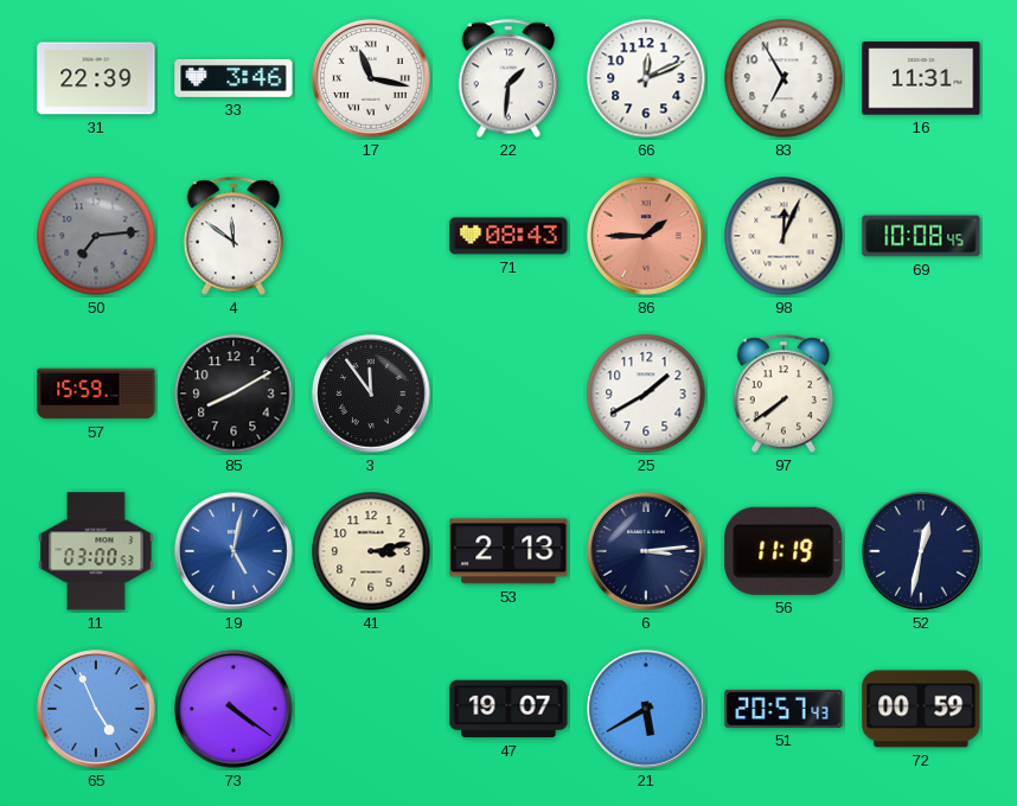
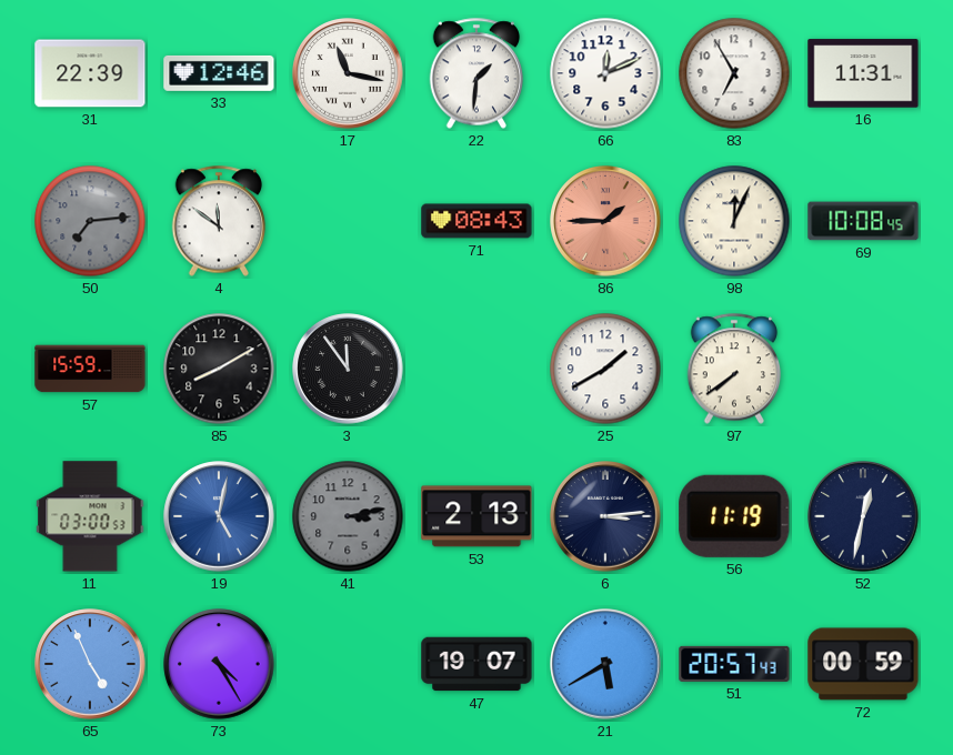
33: 3:46 -> 12:46
41 dial: cream -> grey
73: 4:21 -> 4:25
